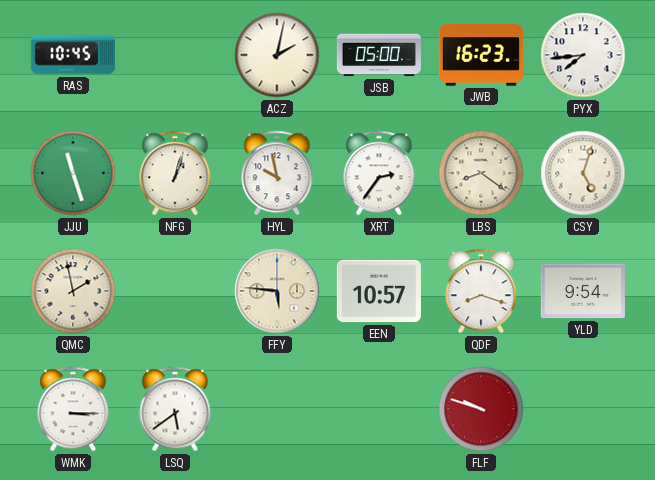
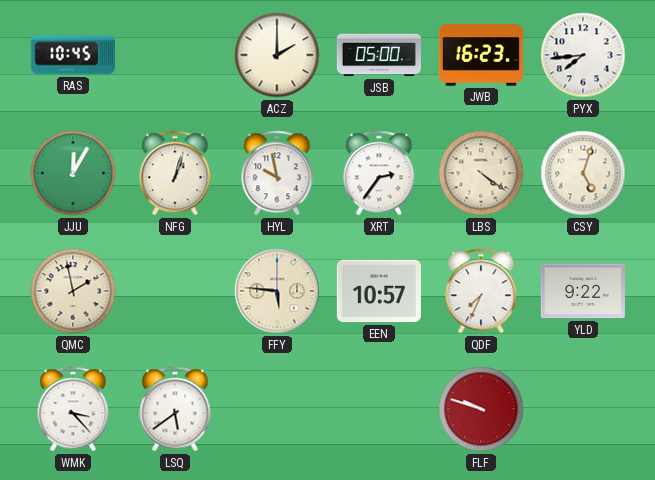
ACZ: 2:02 -> 2:00
JJU: 11:27 -> 12:05
LBS: 8:21 -> 4:21
QDF: 8:18 -> 7:34
YLD: 9:54 -> 9:22
WMK: 3:15 -> 3:23
